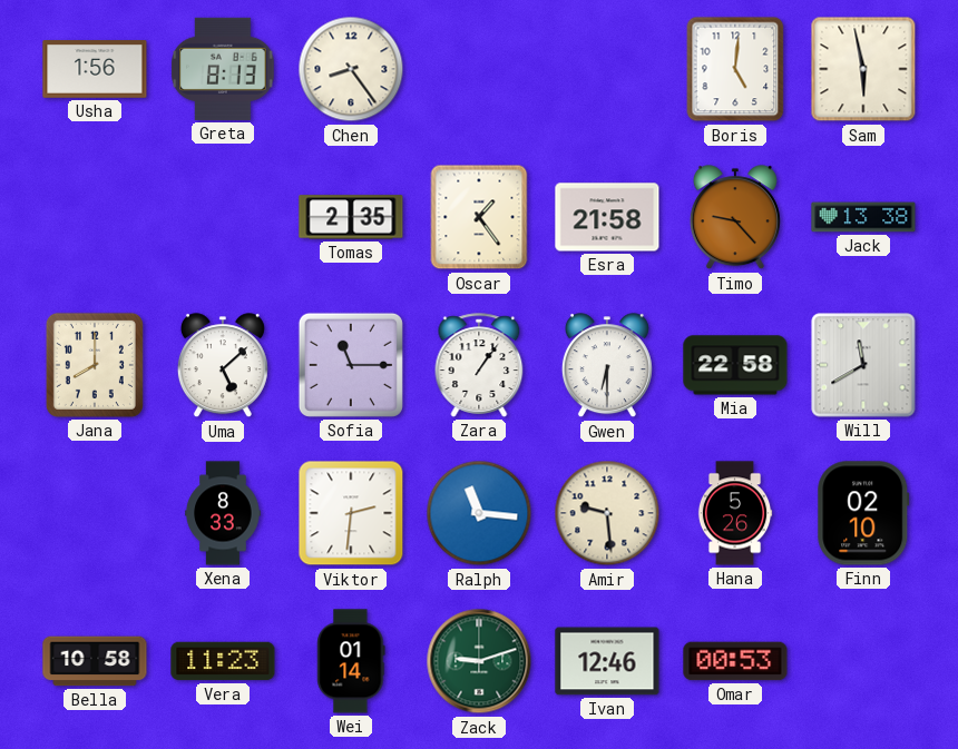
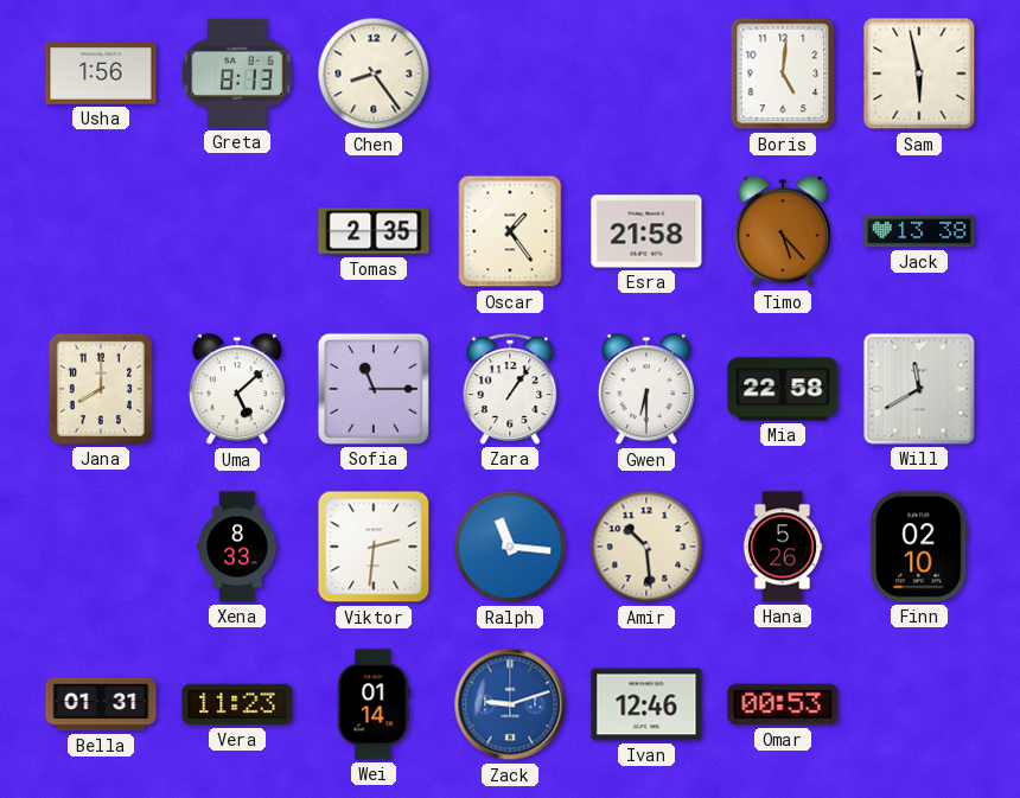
Timo: 9:23 -> 5:23
Amir: 9:29 -> 10:29
Bella: 10:58 -> 01:31
Zack dial: green -> blue
